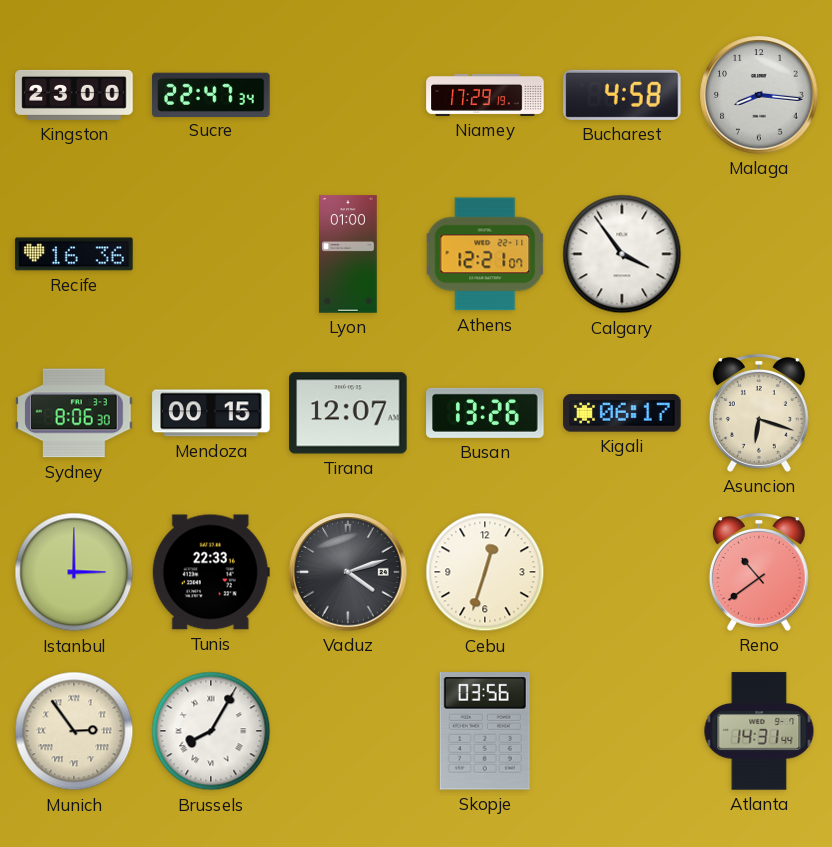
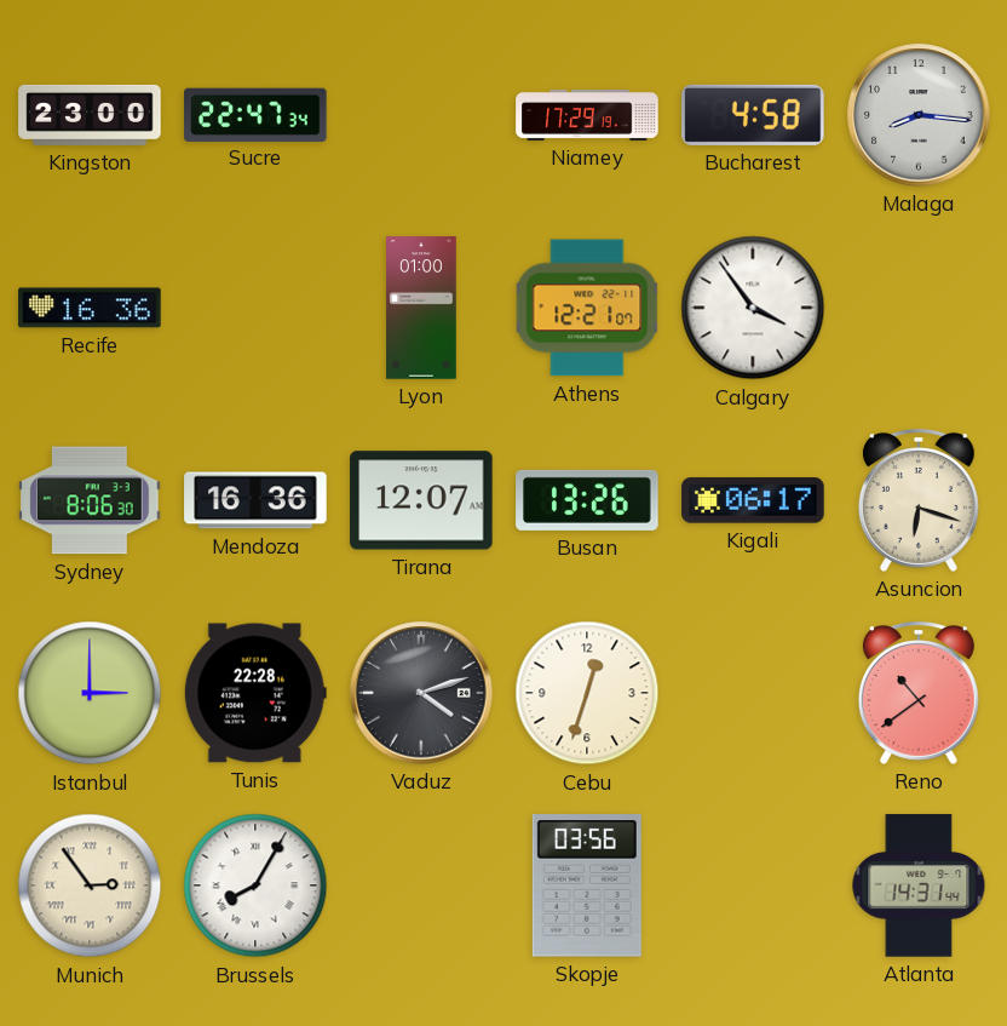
Mendoza: 00:15 -> 16:36
Tunis: 22:33 -> 22:28
